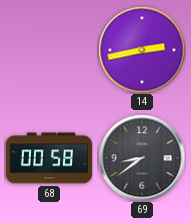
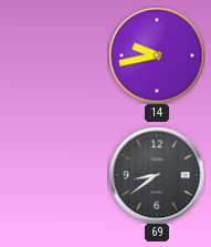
14: 2:43 -> 9:43
68: 00:58 -> none
